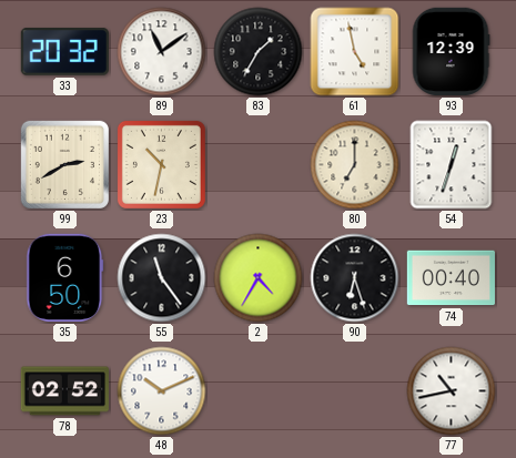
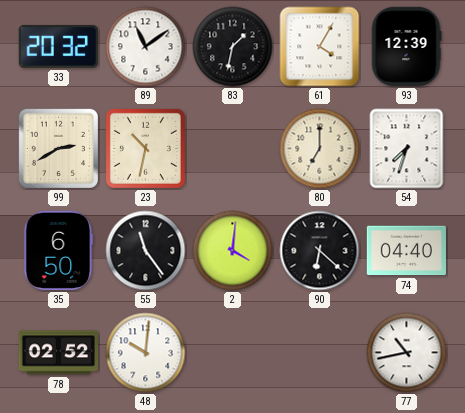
83: 1:35 -> 1:32
61: 4:58 -> 4:05
54: 12:33 -> 7:33
2: 4:35 -> 4:01
90: 6:27 -> 6:22
74: 00:40 -> 04:40
48: 10:11 -> 10:01
